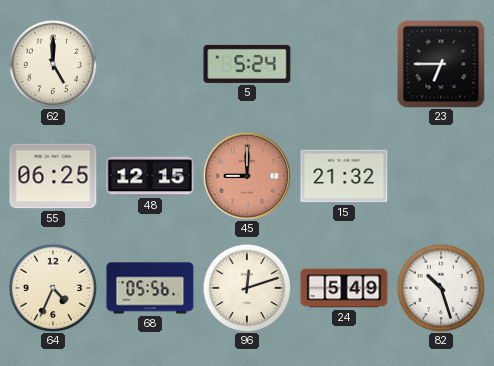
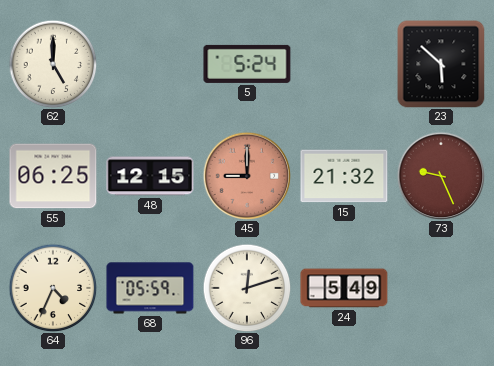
23: 6:45 -> 5:52
73: none -> 9:26
68: 05:56 -> 05:59
82: 10:27 -> none
